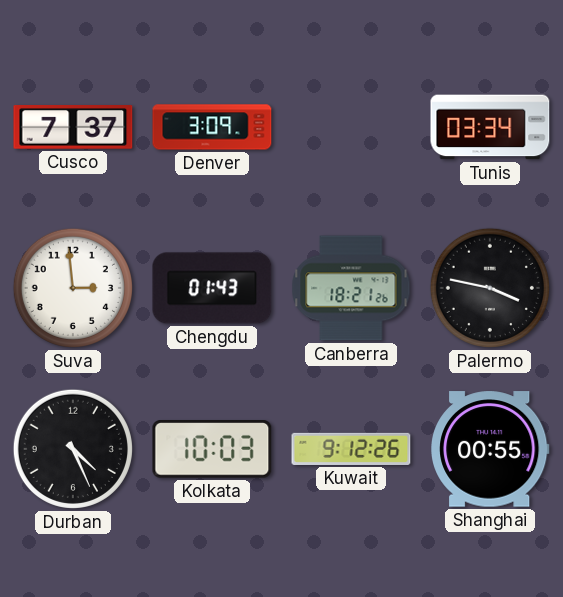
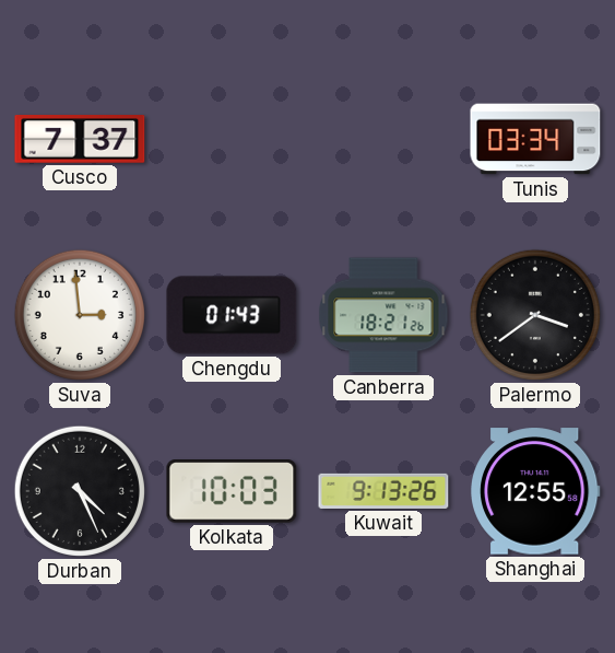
Denver: 3:09 -> none
Palermo: 3:47 -> 3:39
Kuwait: 9:12 -> 9:13
Shanghai: 00:55 -> 12:55
